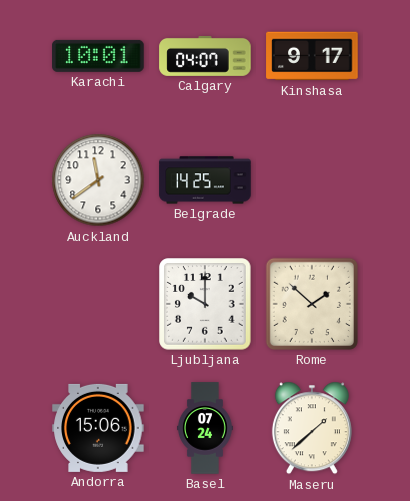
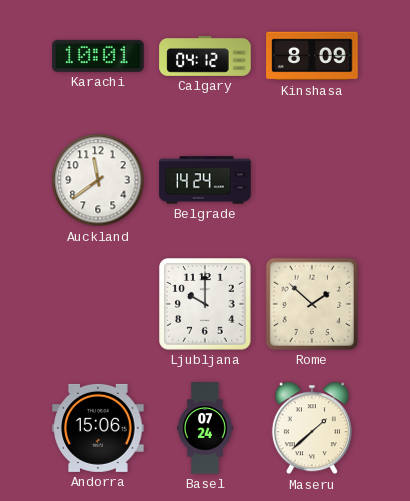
Calgary: 04:07 -> 04:12
Kinshasa: 9:17 -> 8:09
Belgrade: 14:25 -> 14:24
